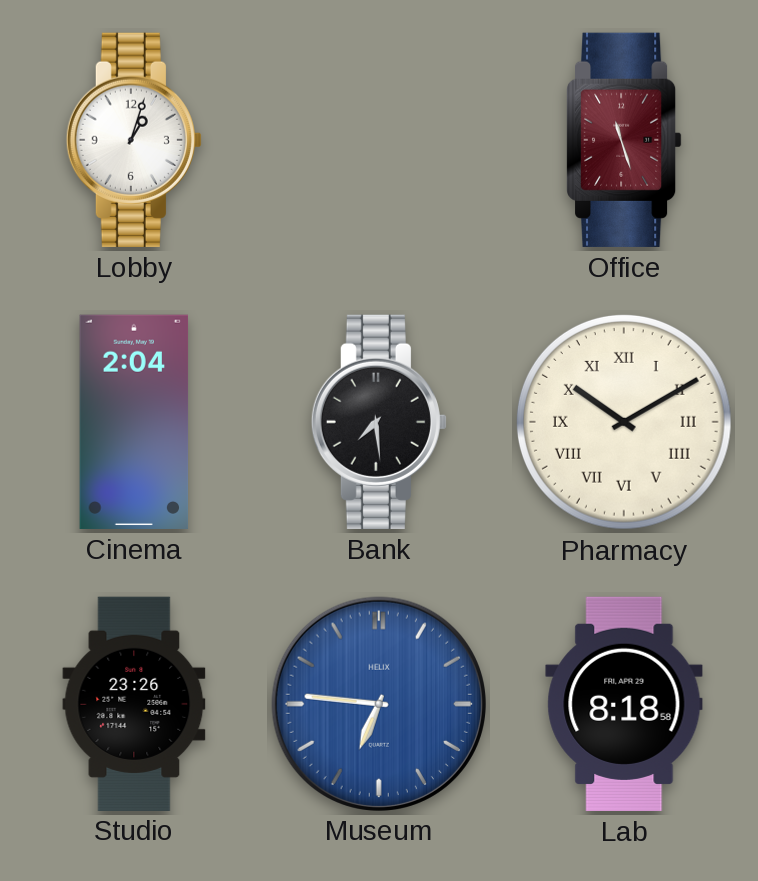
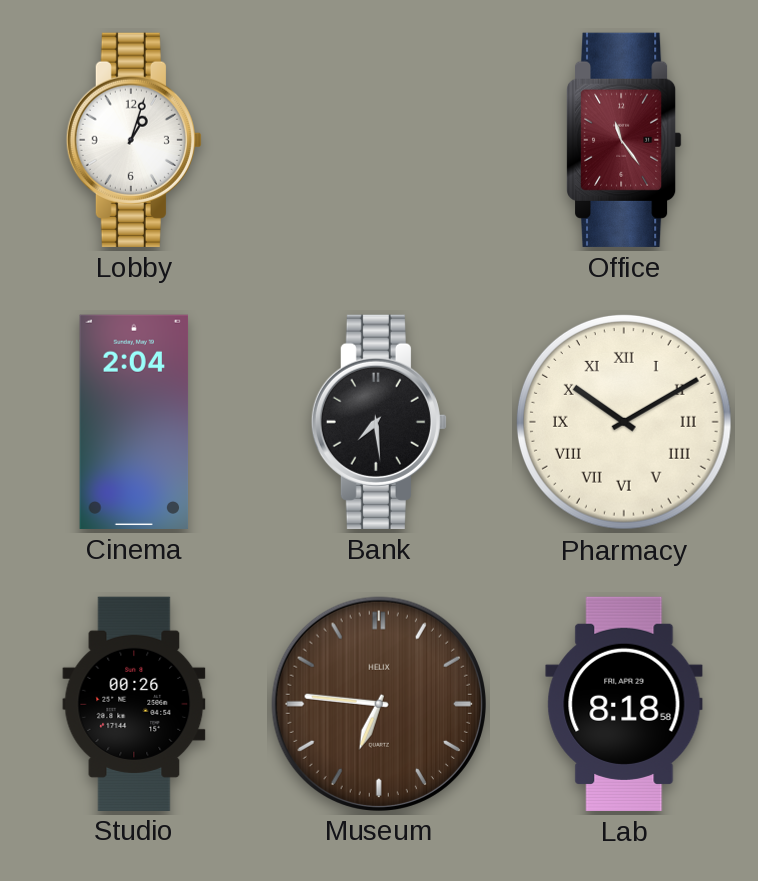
Office: 11:27 -> 11:24
Studio: 23:26 -> 00:26
Museum dial: blue -> brown
